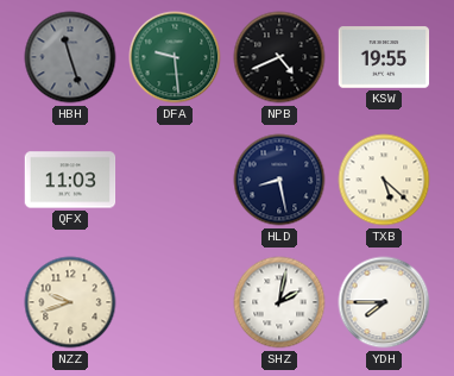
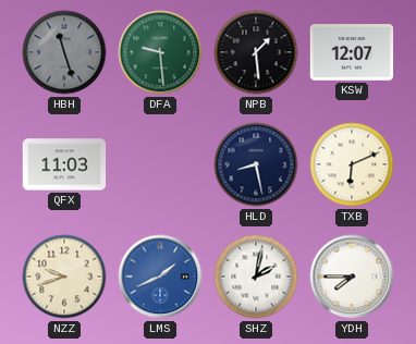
NPB: 4:41 -> 1:29
KSW: 19:55 -> 12:07
TXB: 5:22 -> 6:11
LMS: none -> 1:41
